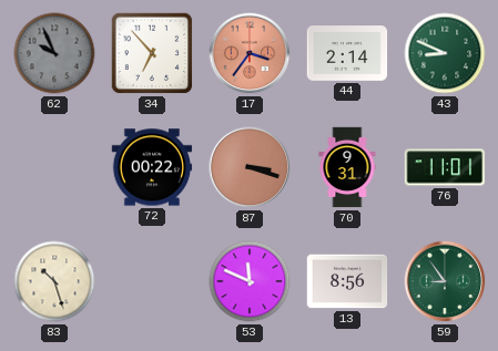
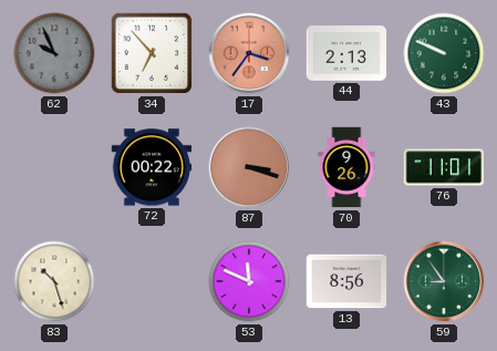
44: 2:14 -> 2:13
43: 8:49 -> 9:49
70: 9:31 -> 9:26
